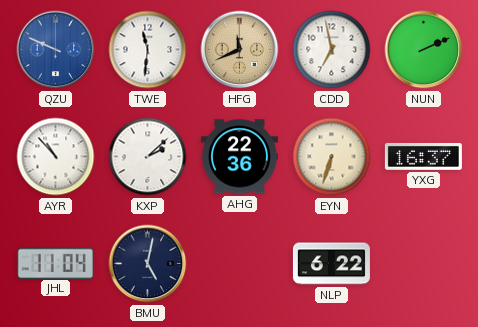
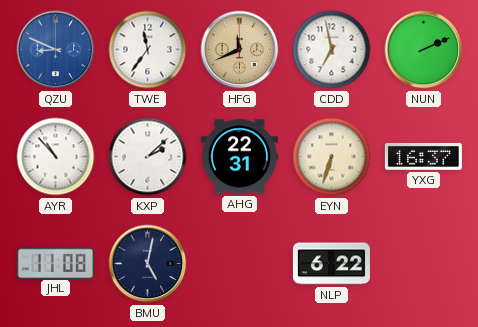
QZU: 9:49 -> 8:49
TWE: 11:31 -> 11:36
AHG: 22:36 -> 22:31
JHL: 11:04 -> 11:08
